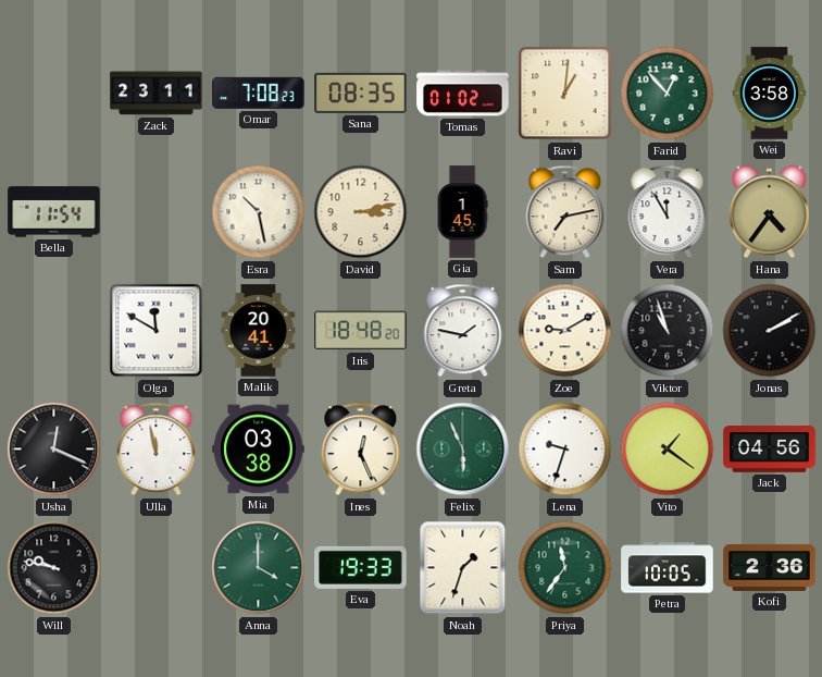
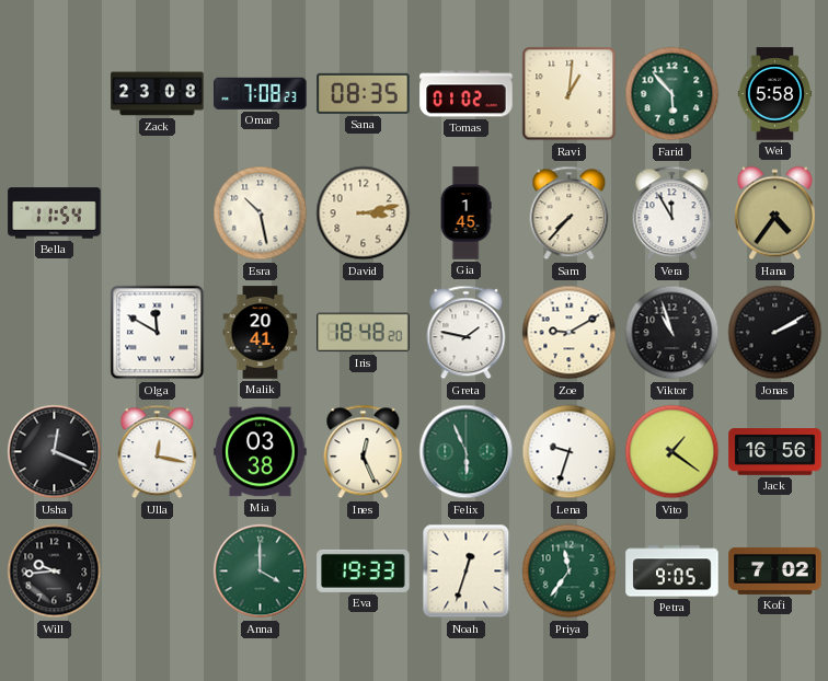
Zack: 23:11 -> 23:08
Farid: 12:53 -> 5:53
Wei: 3:58 -> 5:58
Sam: 7:13 -> 7:37
Ulla: 11:58 -> 12:17
Jack: 04:56 -> 16:56
Will: 9:47 -> 9:44
Noah: 1:33 -> 12:33
Petra: 10:05 -> 9:05
Kofi: 2:36 -> 7:02
